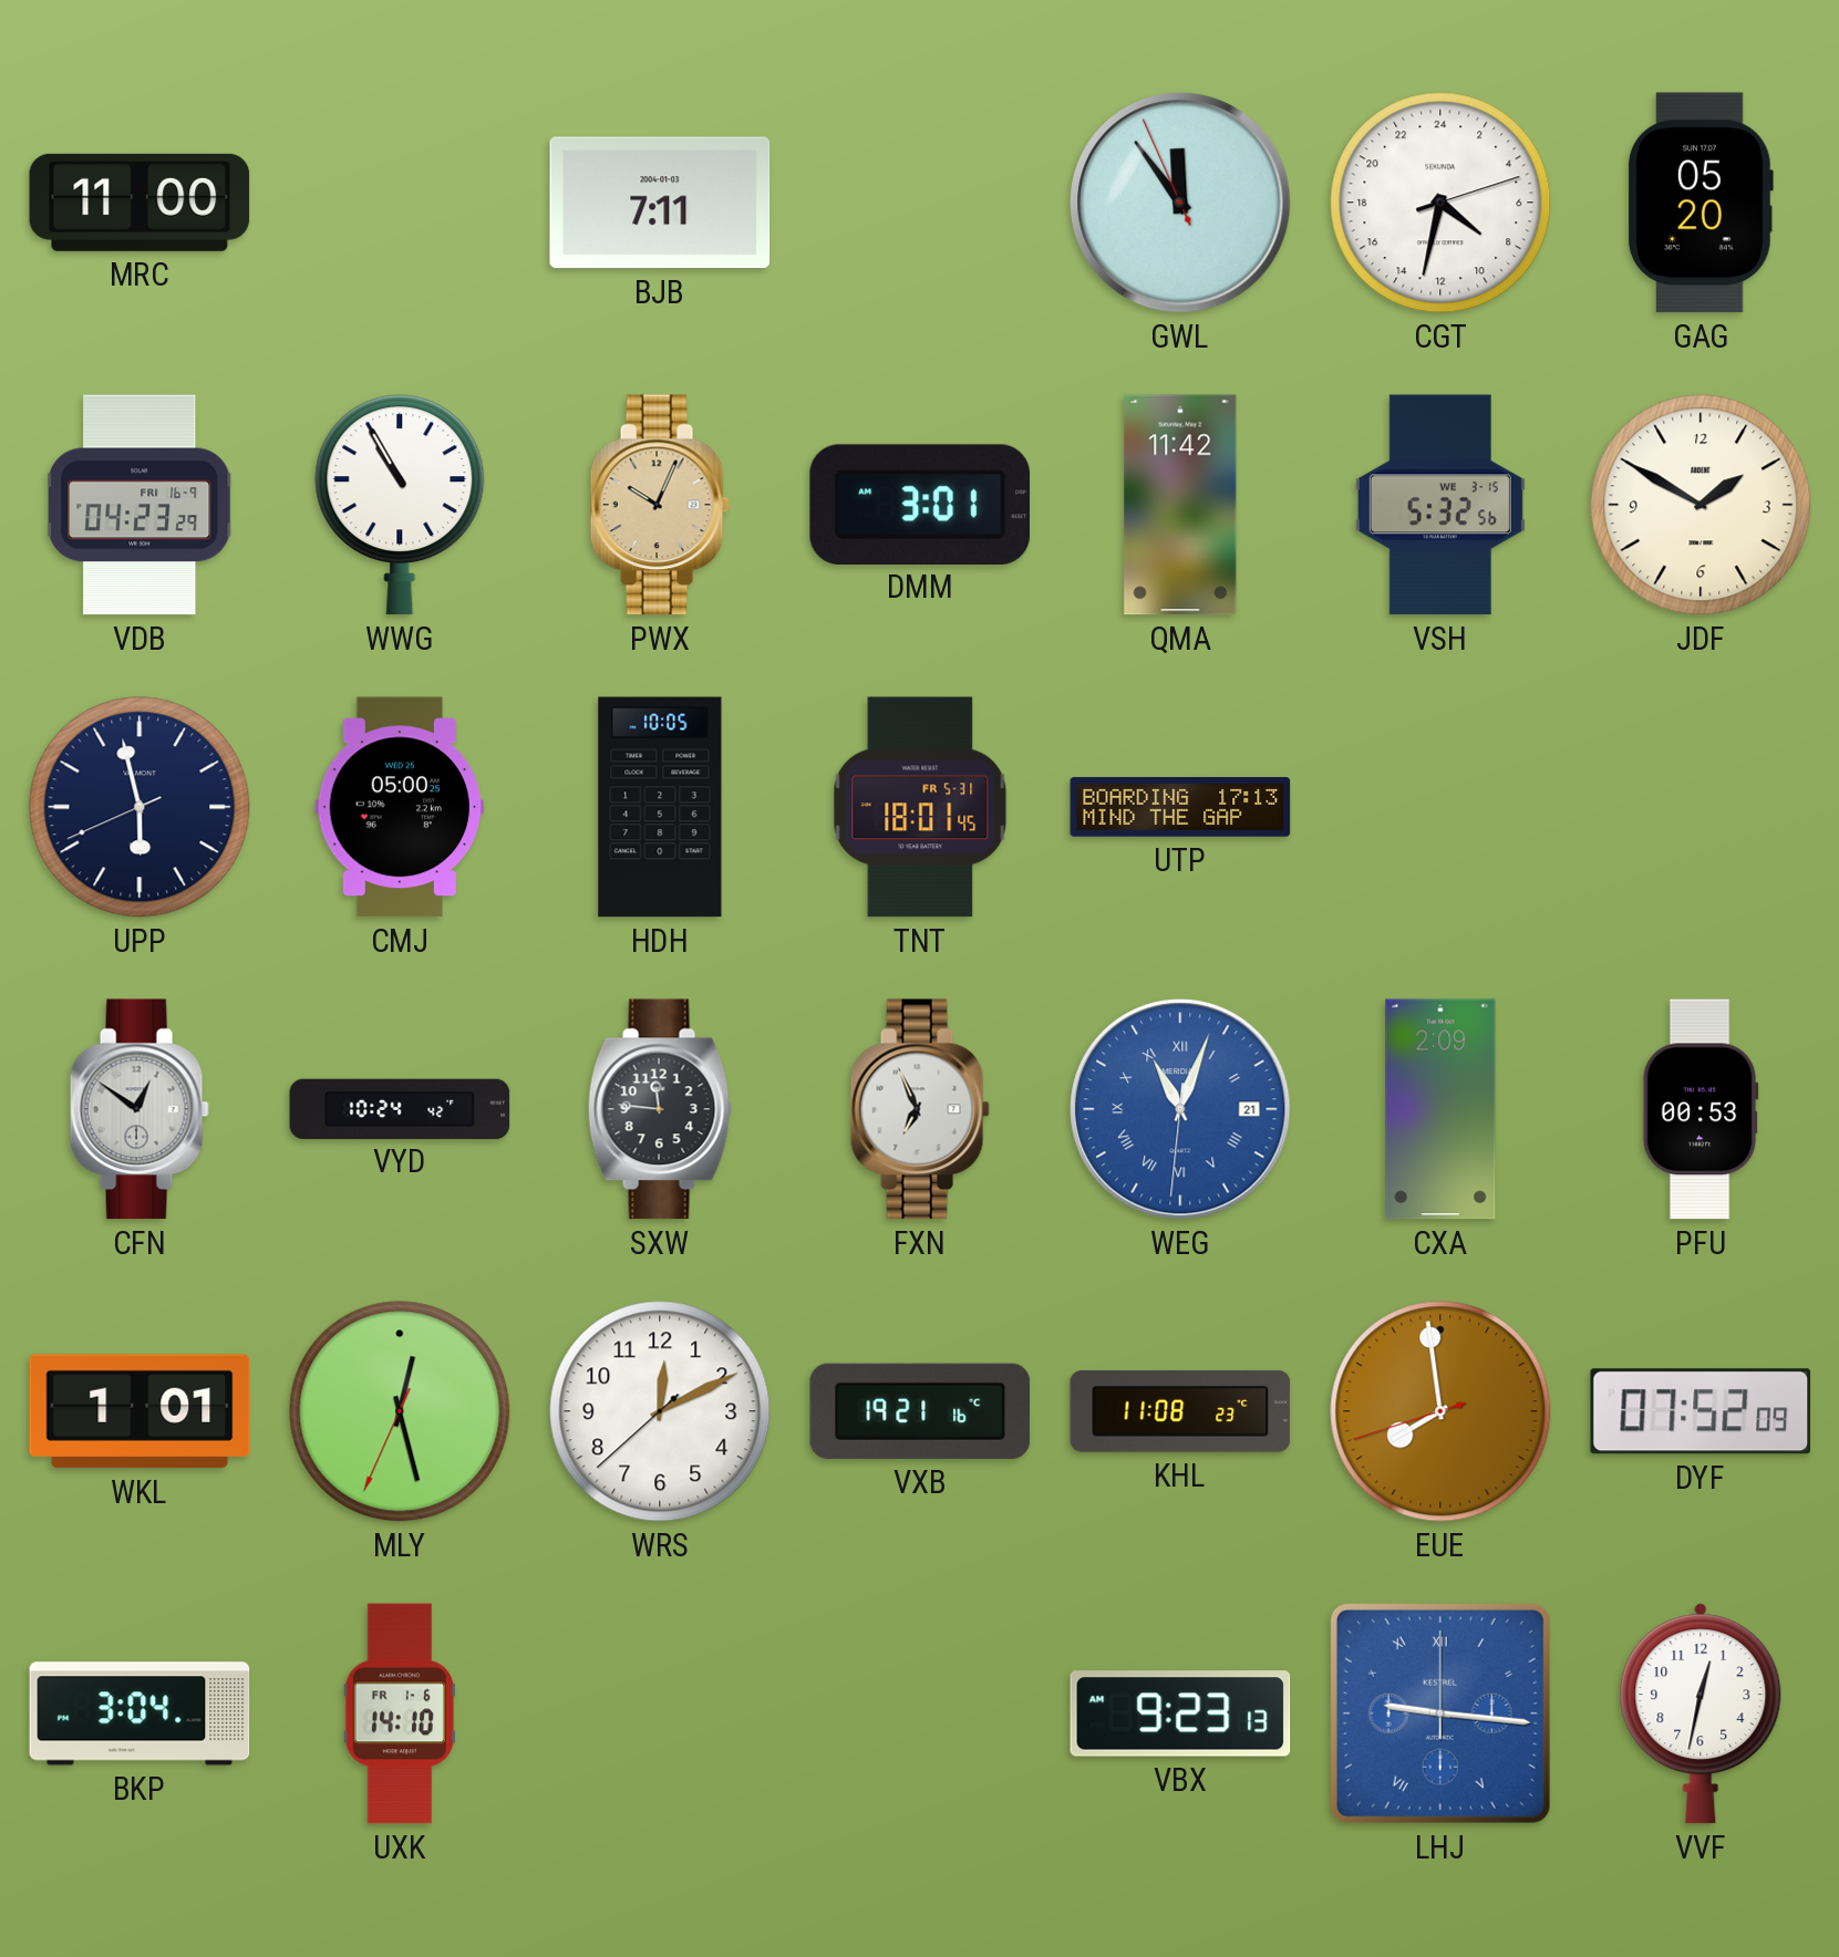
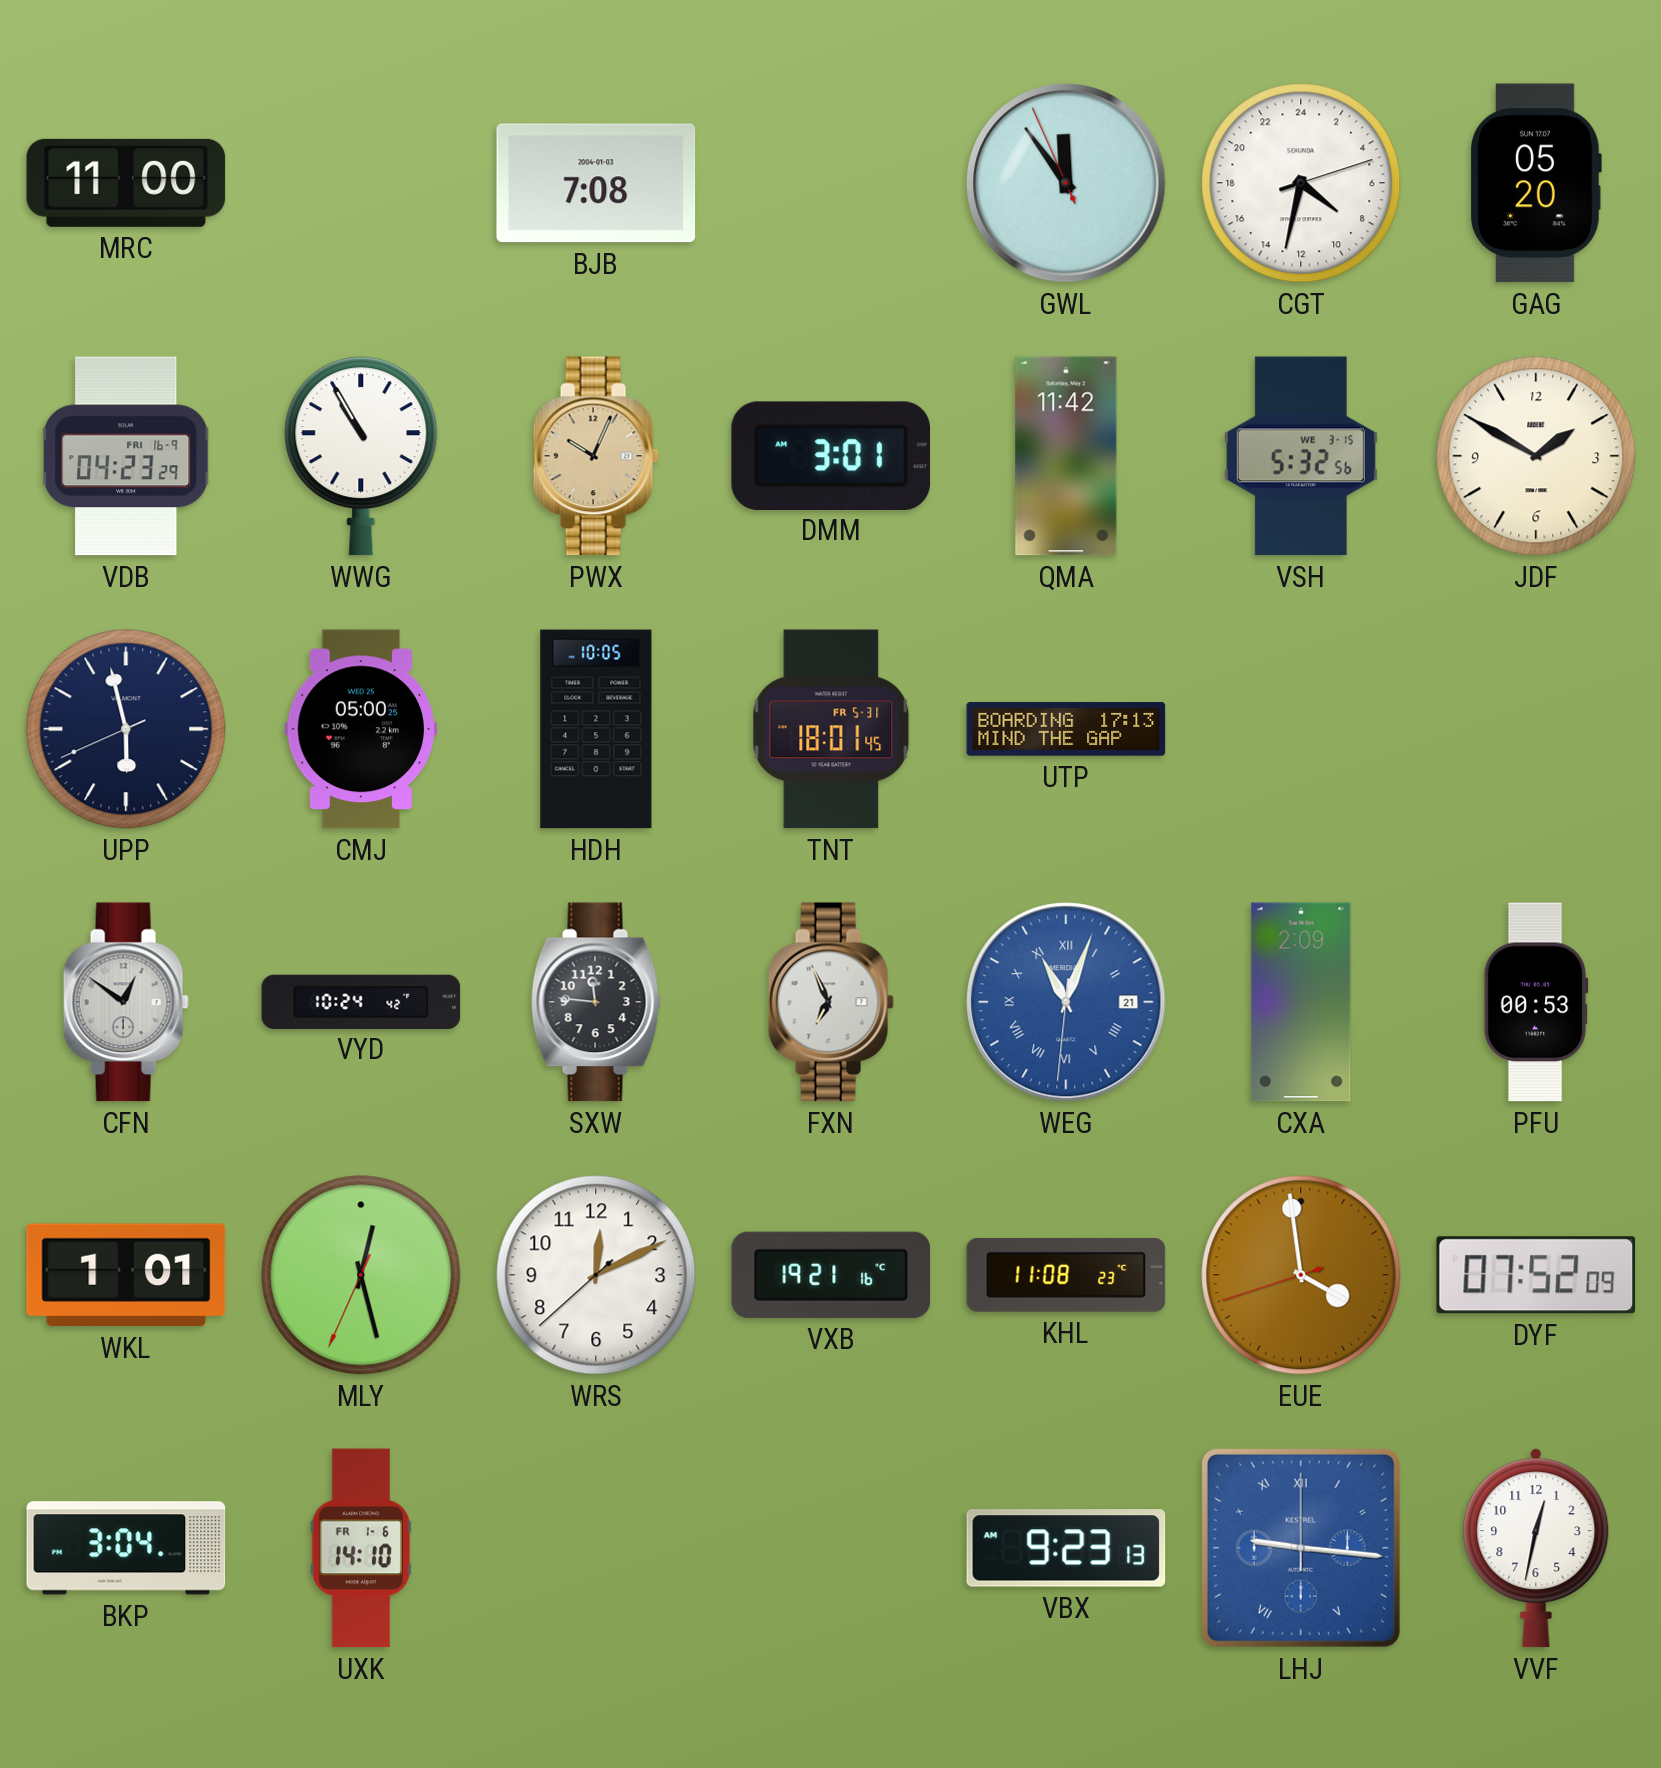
BJB: 7:11 -> 7:08
EUE: 7:58 -> 3:58
